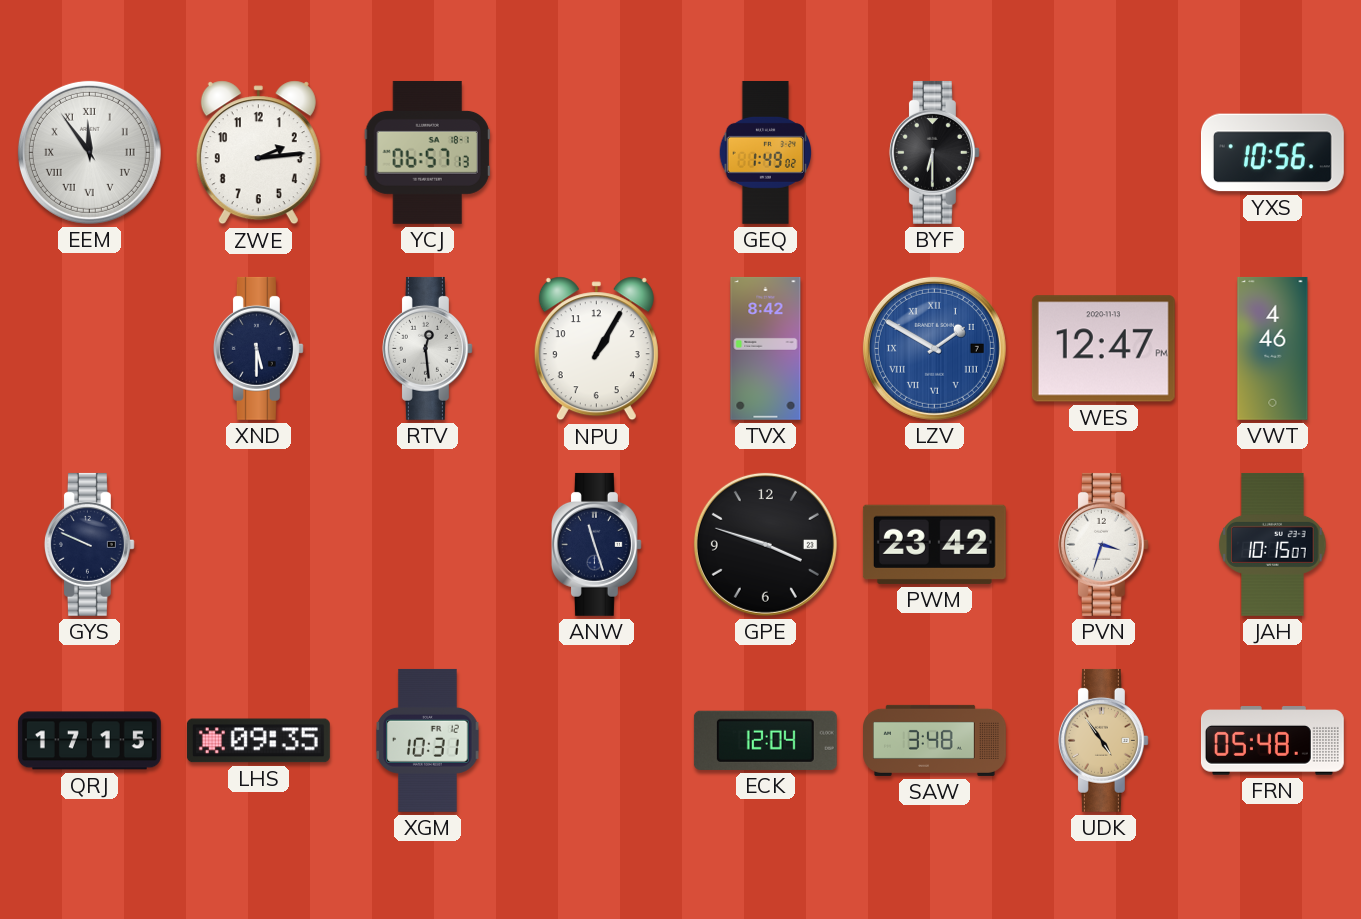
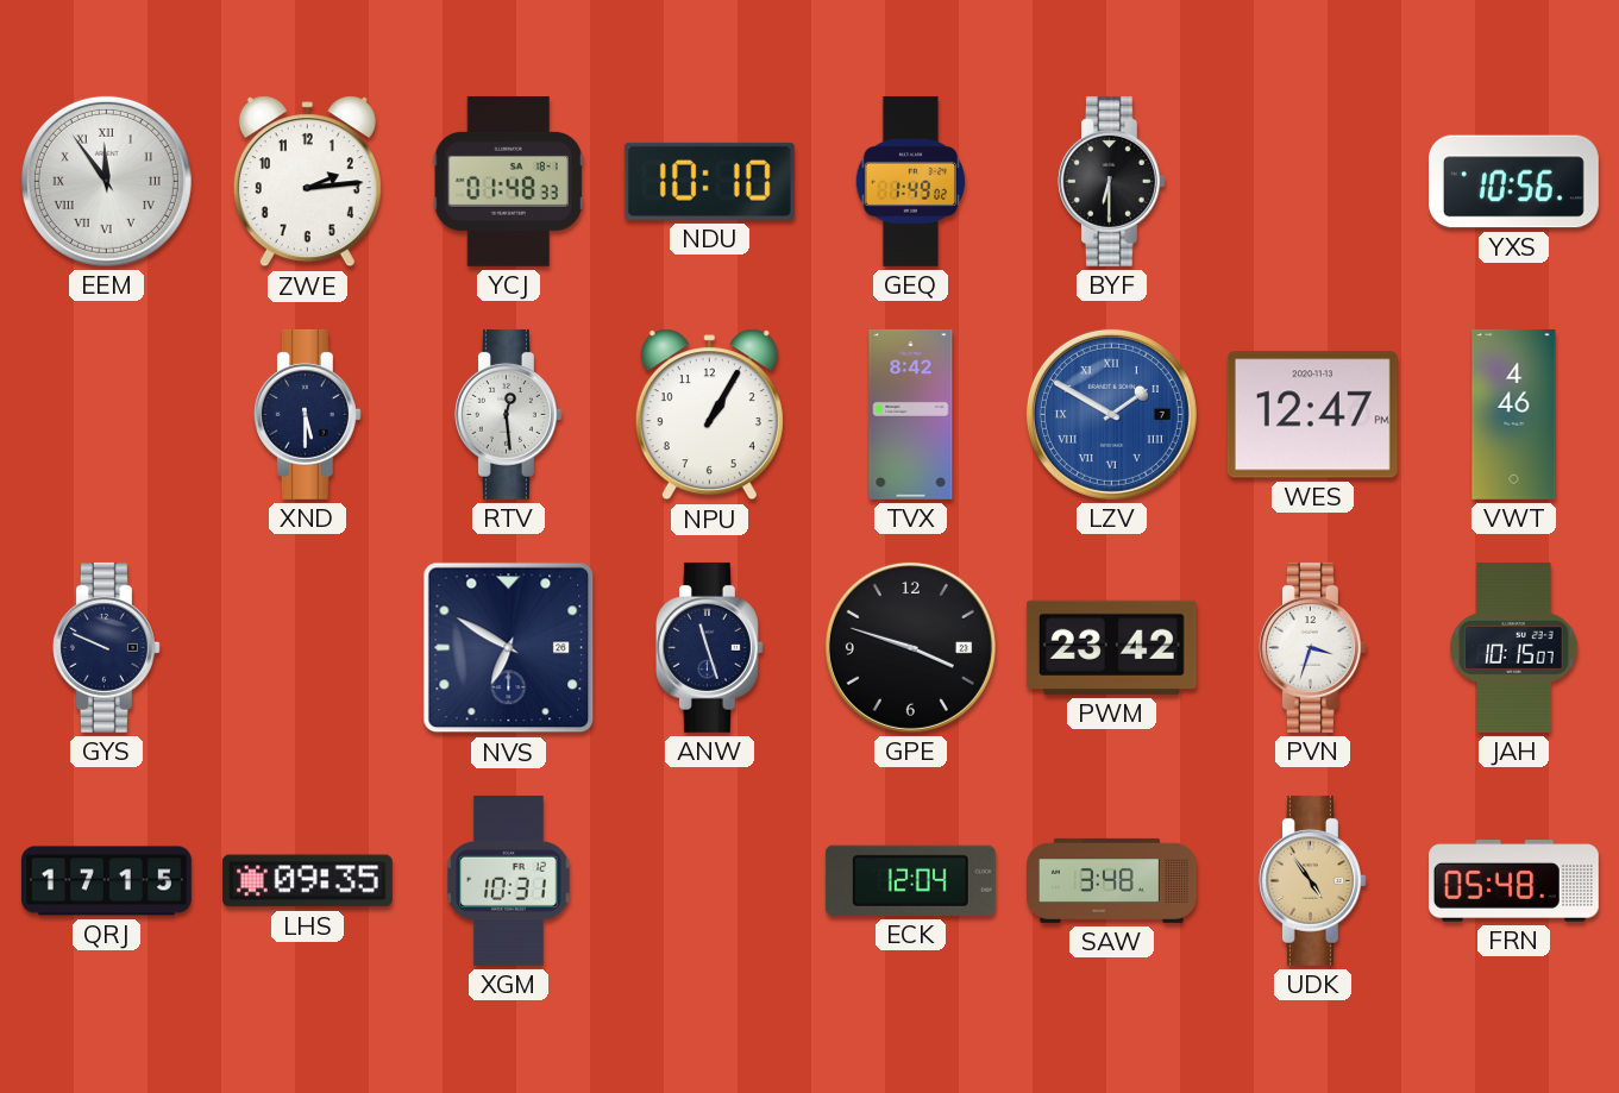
YCJ: 06:57 -> 01:48
NDU: none -> 10:10
NVS: none -> 6:50
